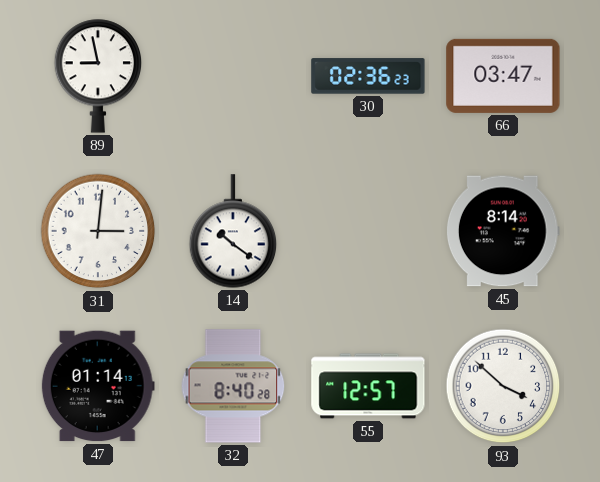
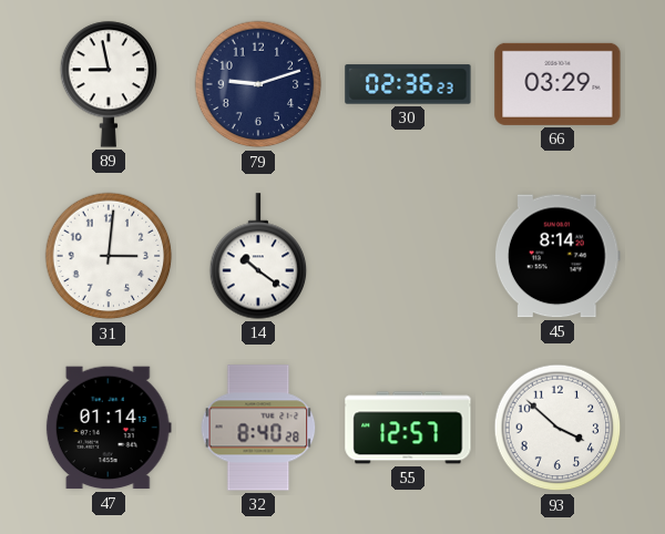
79: none -> 9:12
66: 03:47 -> 03:29
